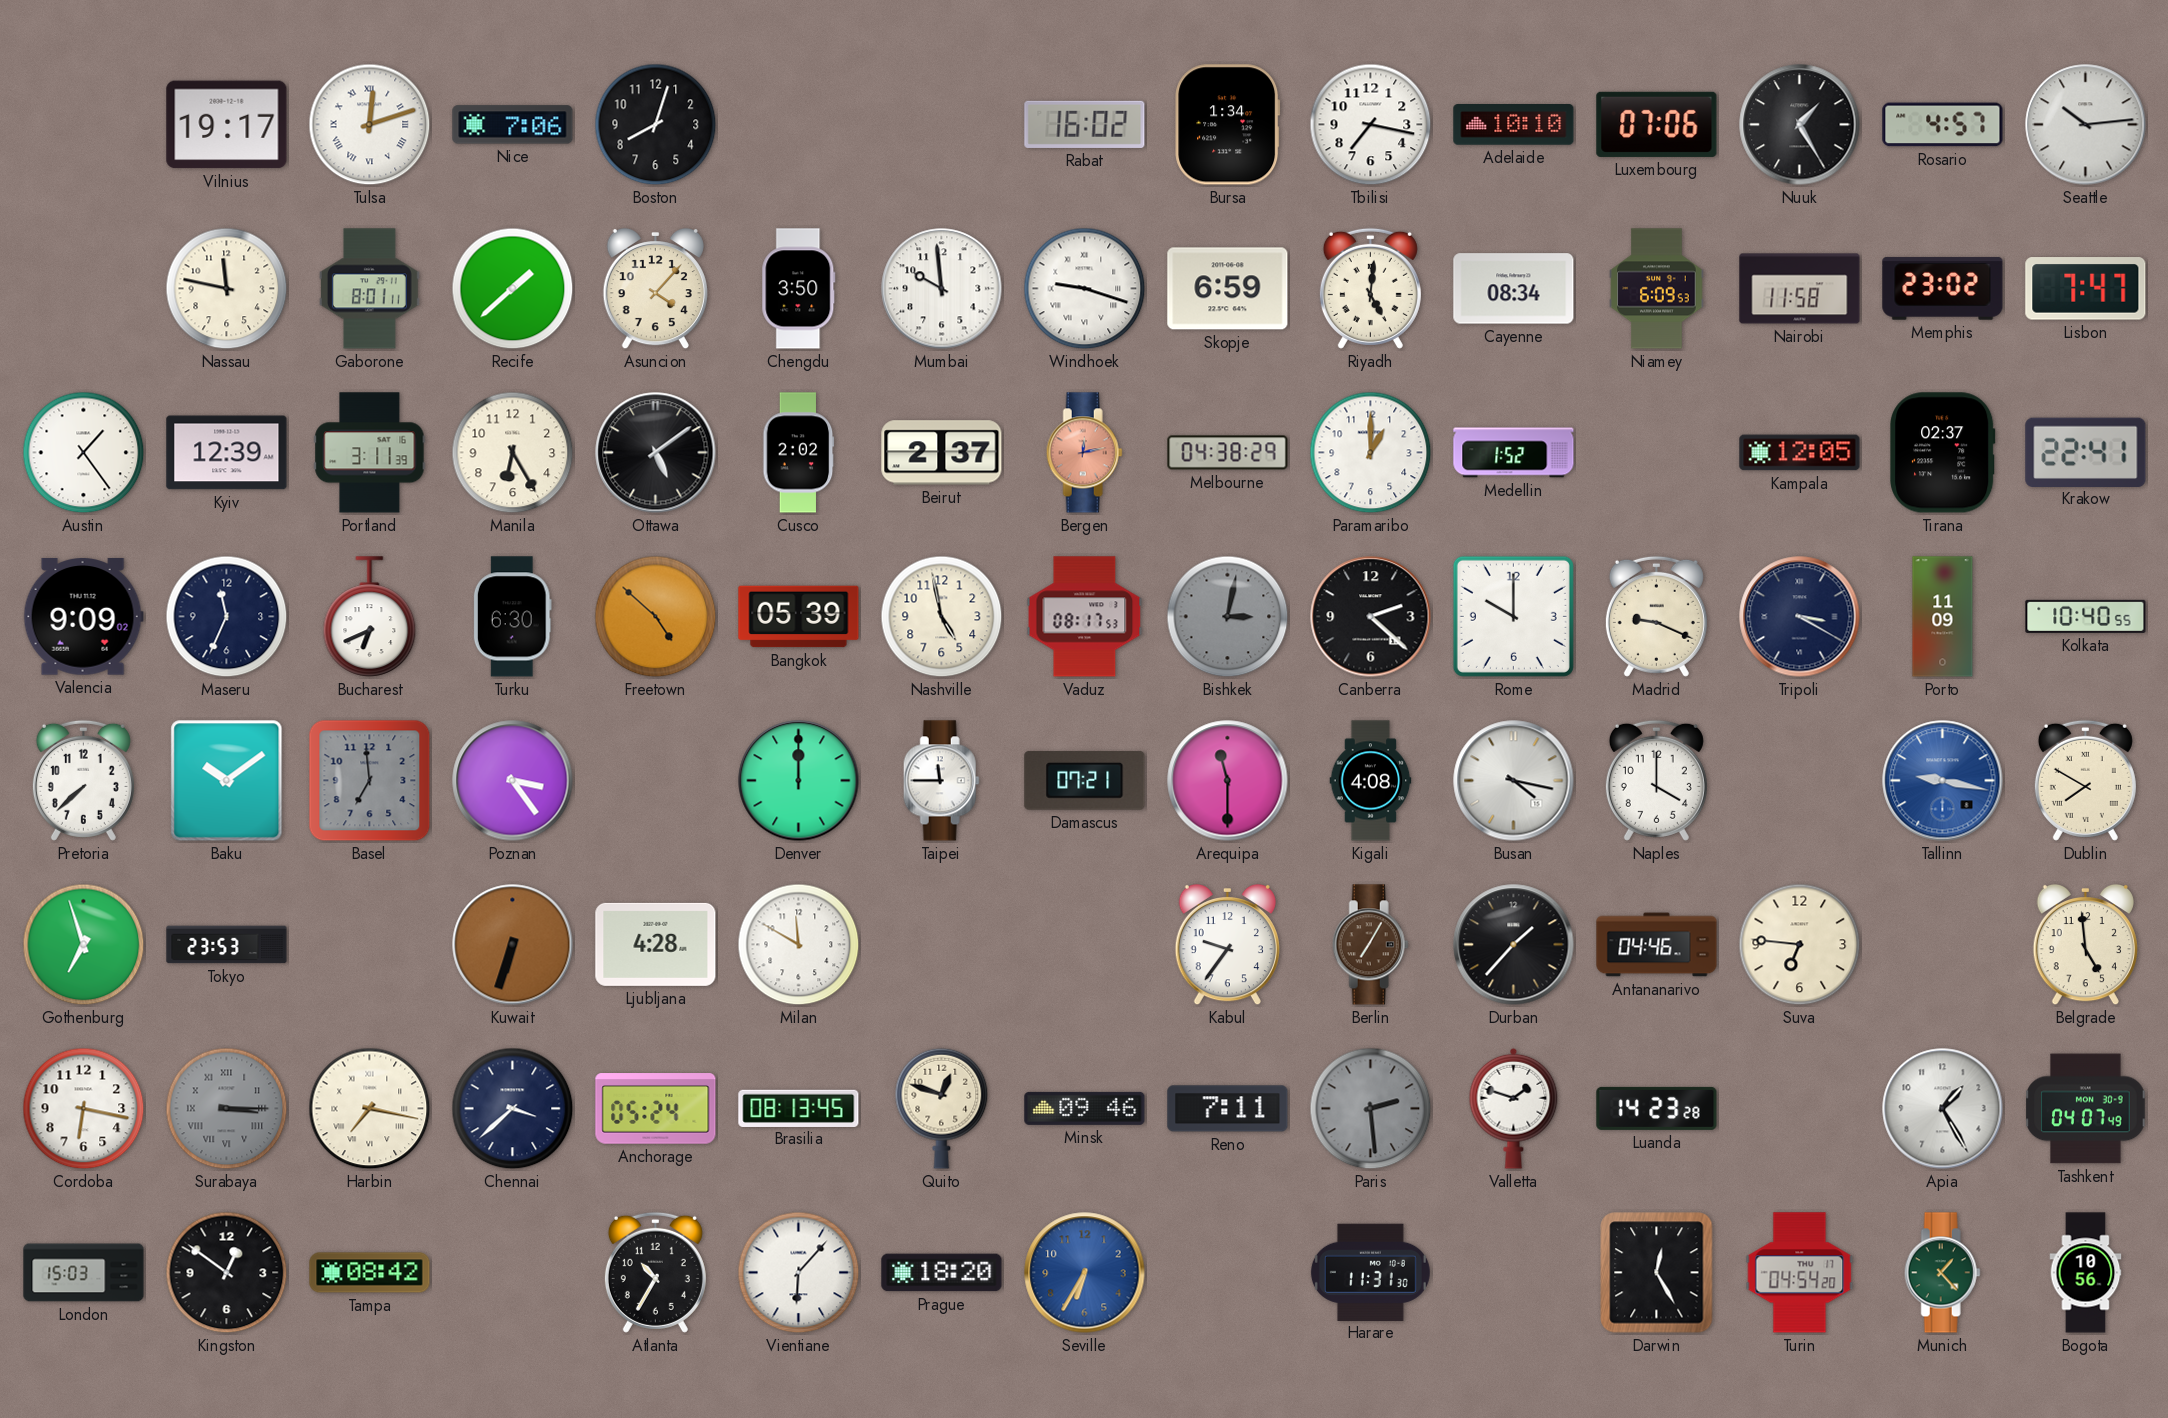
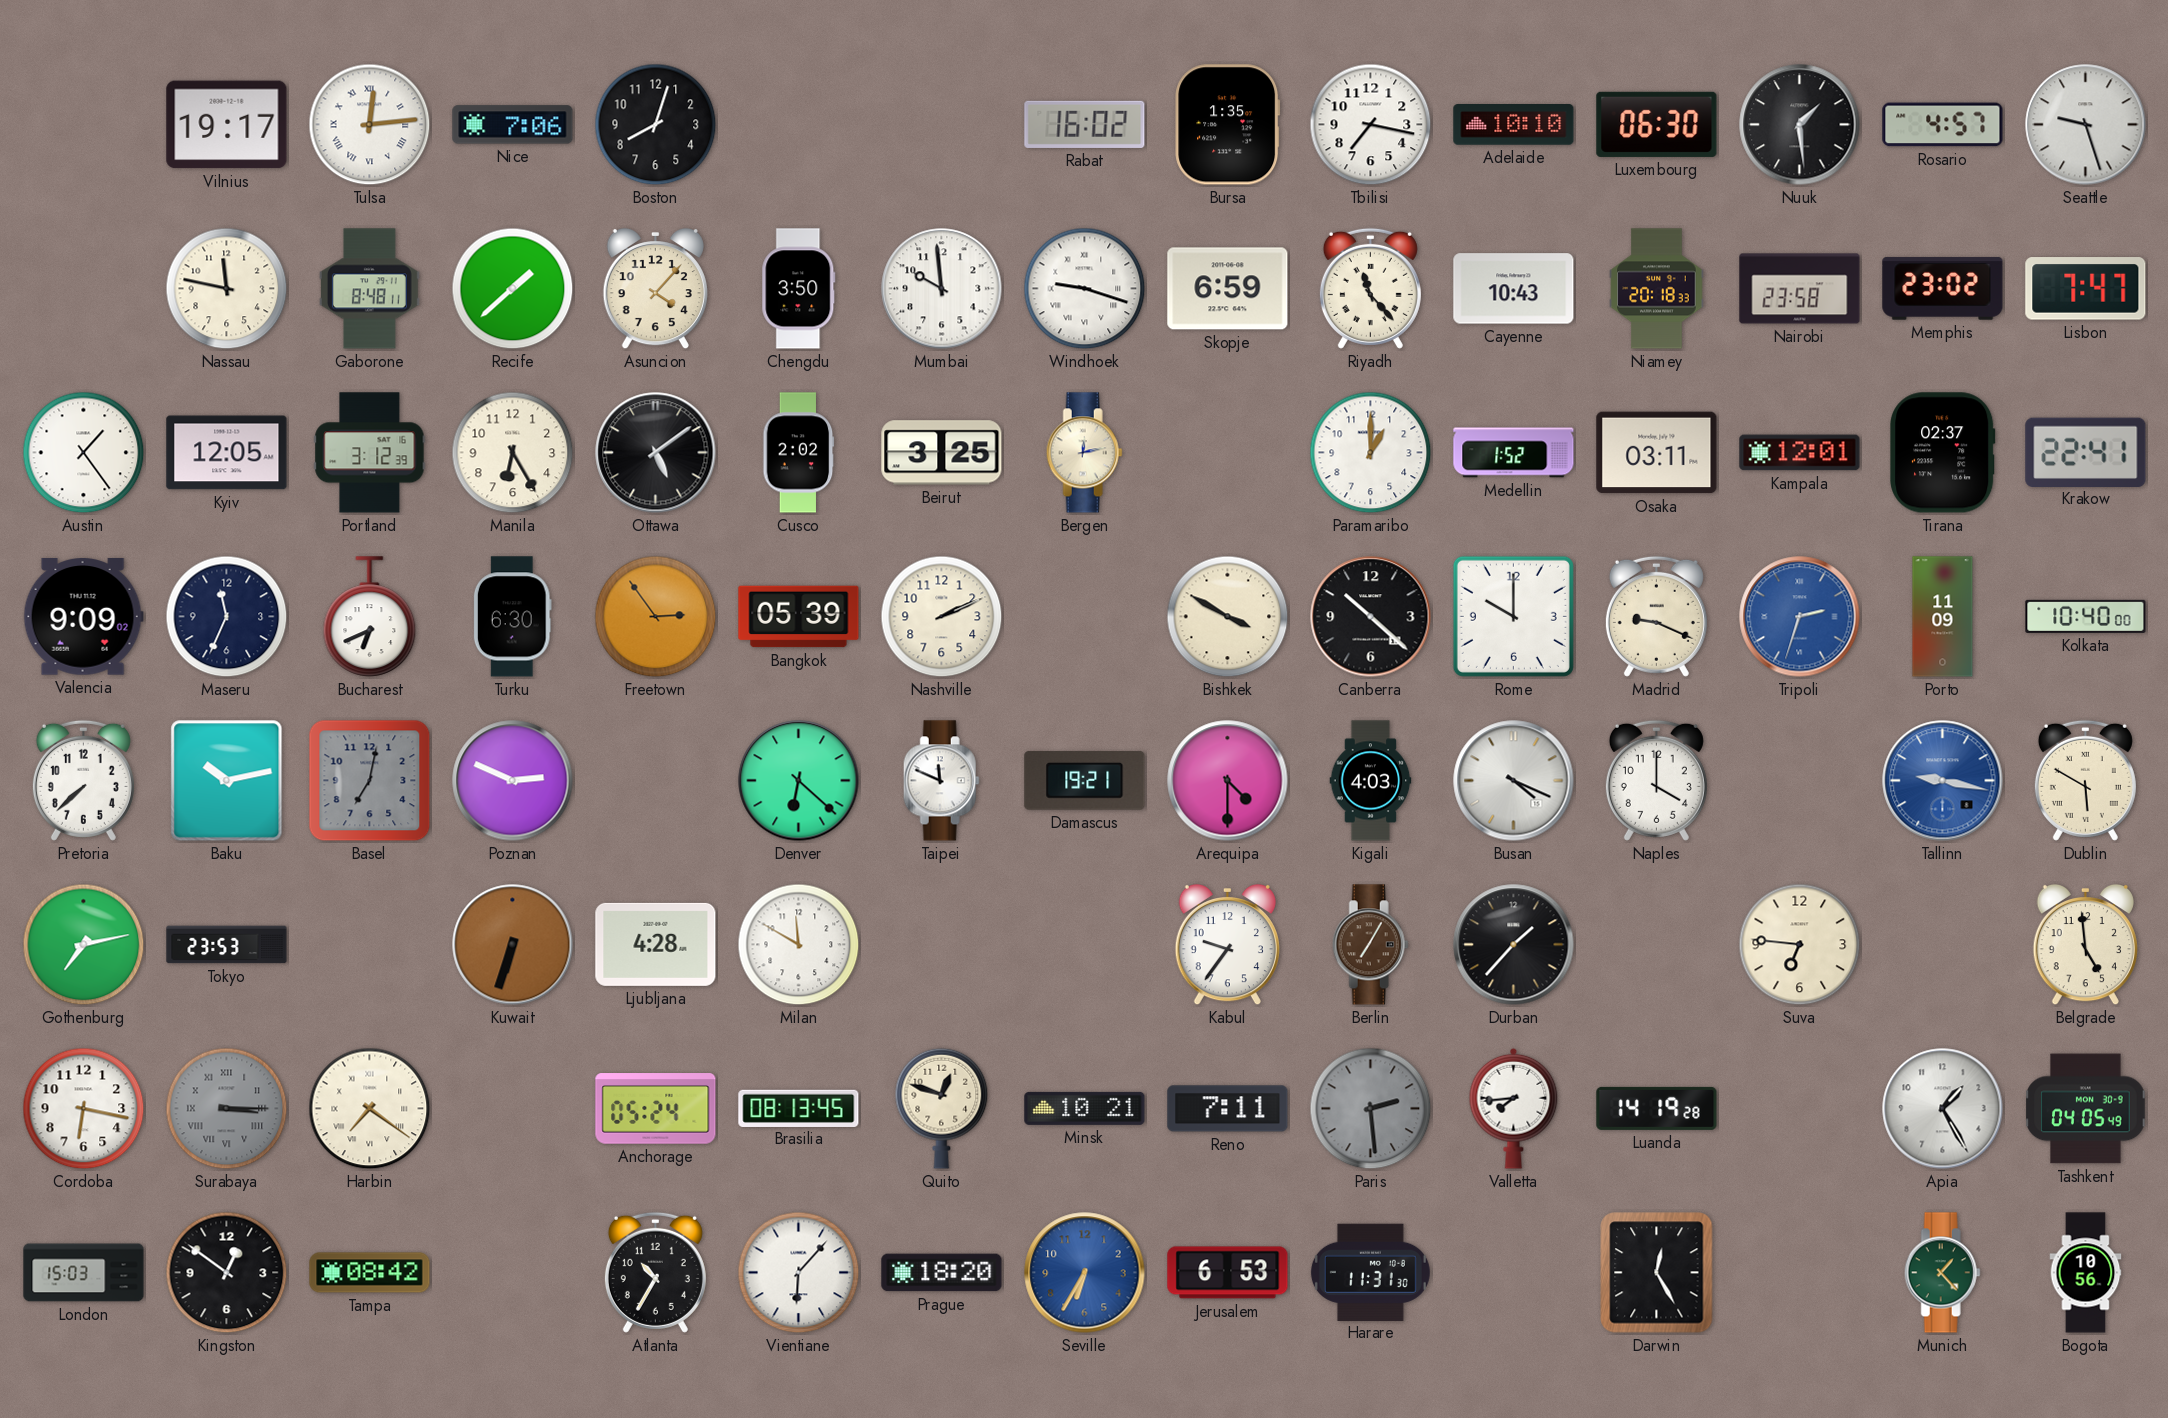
Tulsa: 12:12 -> 12:14
Bursa: 1:34 -> 1:35
Luxembourg: 07:06 -> 06:30
Nuuk: 1:25 -> 1:29
Seattle: 10:14 -> 9:27
Gaborone: 8:01 -> 8:48
Riyadh: 5:01 -> 11:23
Cayenne: 08:34 -> 10:43
Niamey: 6:09 -> 20:18
Nairobi: 11:58 -> 23:58
Kyiv: 12:39 -> 12:05
Portland: 3:11 -> 3:12
Beirut: 2:37 -> 3:25
Bergen dial: salmon -> cream
Melbourne: 04:38 -> none
Osaka: none -> 03:11
Kampala: 12:05 -> 12:01
Freetown: 4:52 -> 2:54
Nashville: 4:58 -> 2:11
Vaduz: 08:17 -> none
Bishkek: 3:02 -> 3:50
Bishkek dial: grey -> cream
Canberra: 2:22 -> 10:22
Tripoli: 3:20 -> 2:33
Tripoli dial: navy -> blue
Kolkata: 10:40:55 -> 10:40:00
Baku: 10:09 -> 10:13
Basel: 6:59 -> 7:02
Poznan: 3:24 -> 2:49
Denver: 12:00 -> 6:22
Taipei: 11:45 -> 11:49
Damascus: 07:21 -> 19:21
Arequipa: 11:30 -> 4:30
Kigali: 4:08 -> 4:03
Busan: 4:17 -> 4:19
Dublin: 7:50 -> 5:50
Gothenburg: 6:57 -> 7:13
Antananarivo: 04:46 -> none
Harbin: 7:17 -> 7:21
Chennai: 3:38 -> none
Minsk: 09:46 -> 10:21
Valletta: 1:48 -> 7:44
Luanda: 14:23 -> 14:19
Tashkent: 04:07 -> 04:05
Jerusalem: none -> 6:53
Turin: 04:54 -> none
